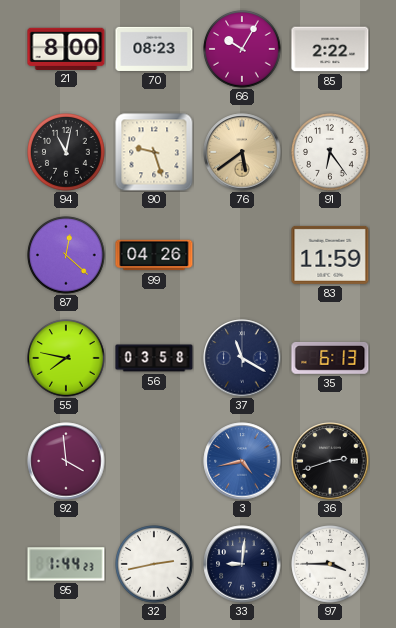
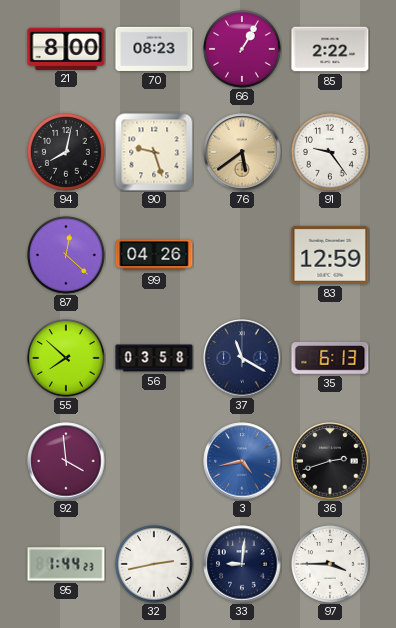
66: 10:05 -> 1:05
94: 11:02 -> 8:02
91: 6:24 -> 9:24
83: 11:59 -> 12:59
55: 7:47 -> 7:52
